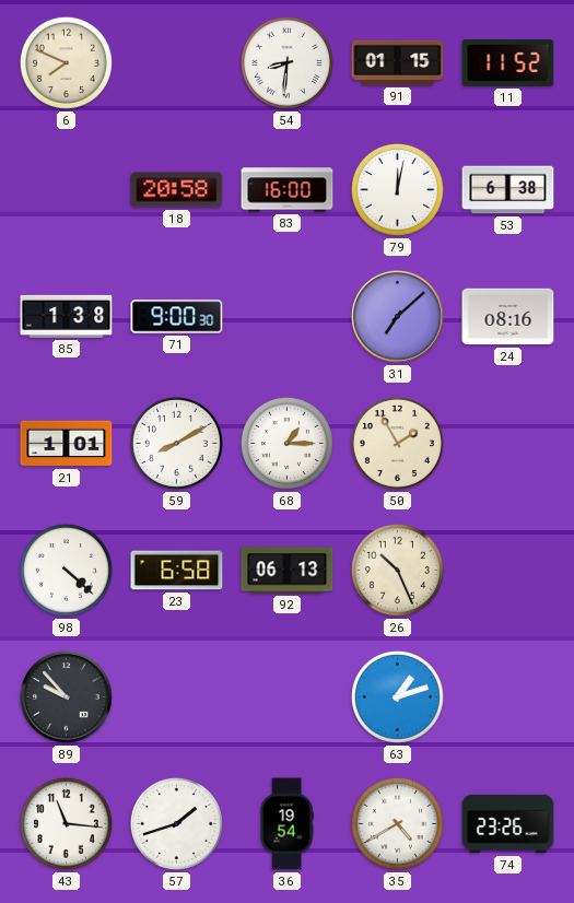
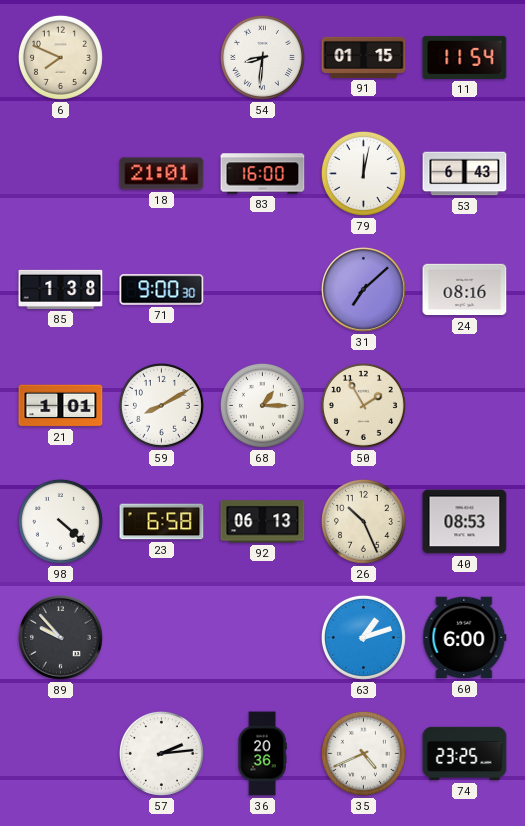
11: 11:52 -> 11:54
18: 20:58 -> 21:01
53: 6:38 -> 6:43
40: none -> 08:53
60: none -> 6:00
43: 11:16 -> none
57: 1:42 -> 2:14
36: 19:54 -> 20:36
35: 4:40 -> 4:41
74: 23:26 -> 23:25
